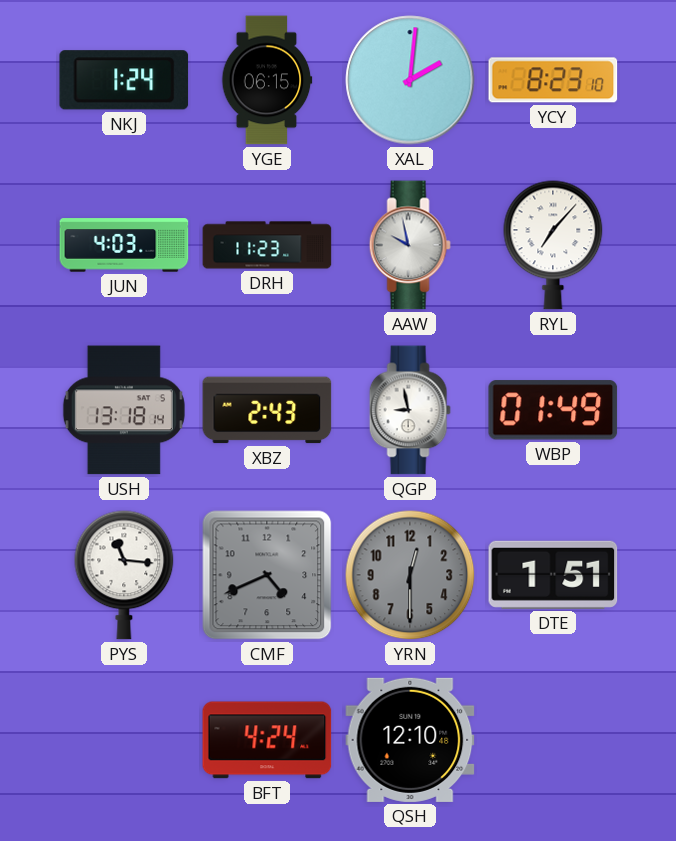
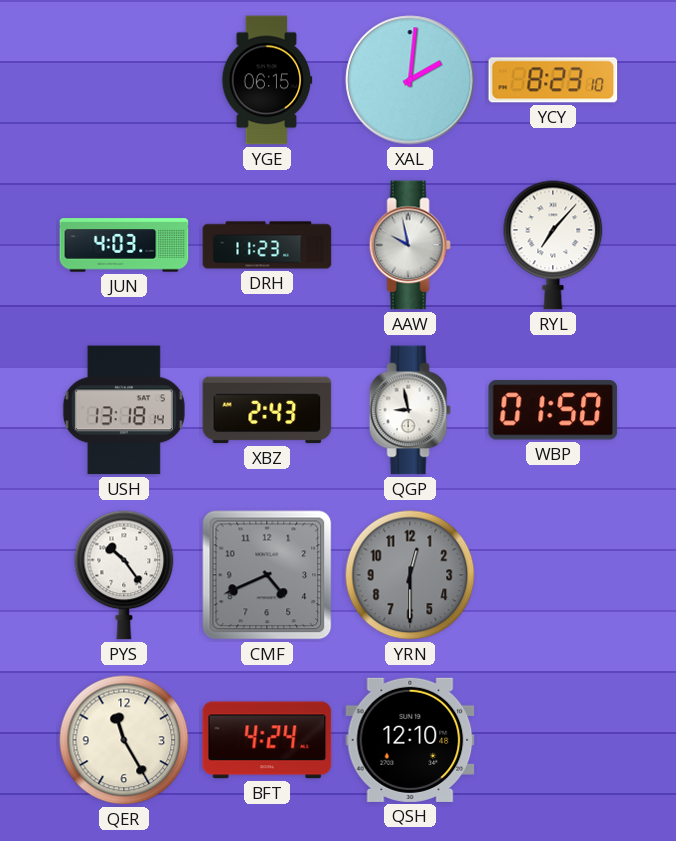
NKJ: 1:24 -> none
WBP: 01:49 -> 01:50
PYS: 11:16 -> 10:24
DTE: 1:51 -> none
QER: none -> 11:25
